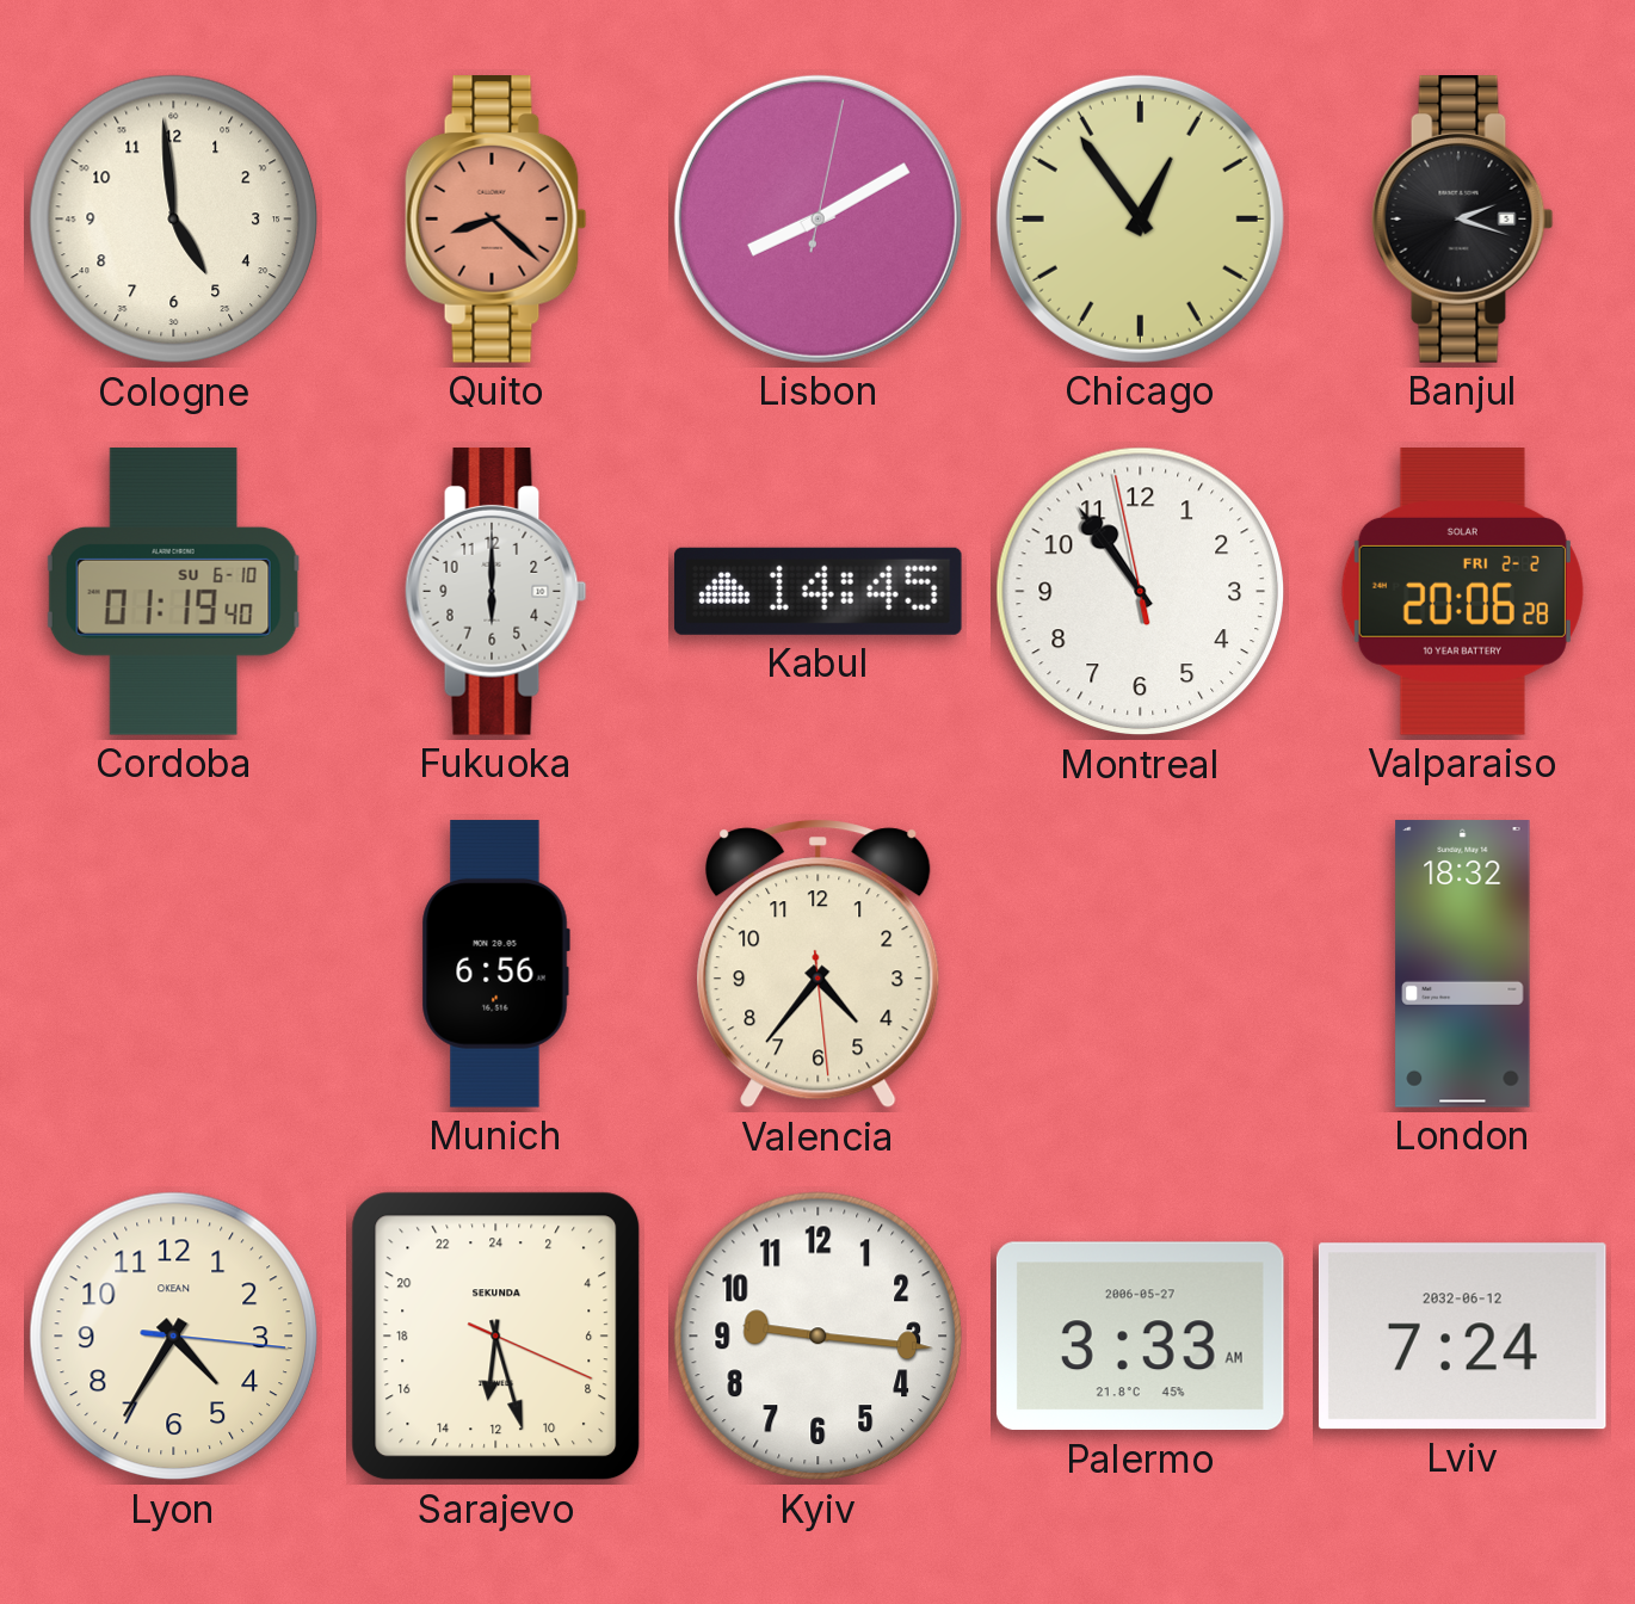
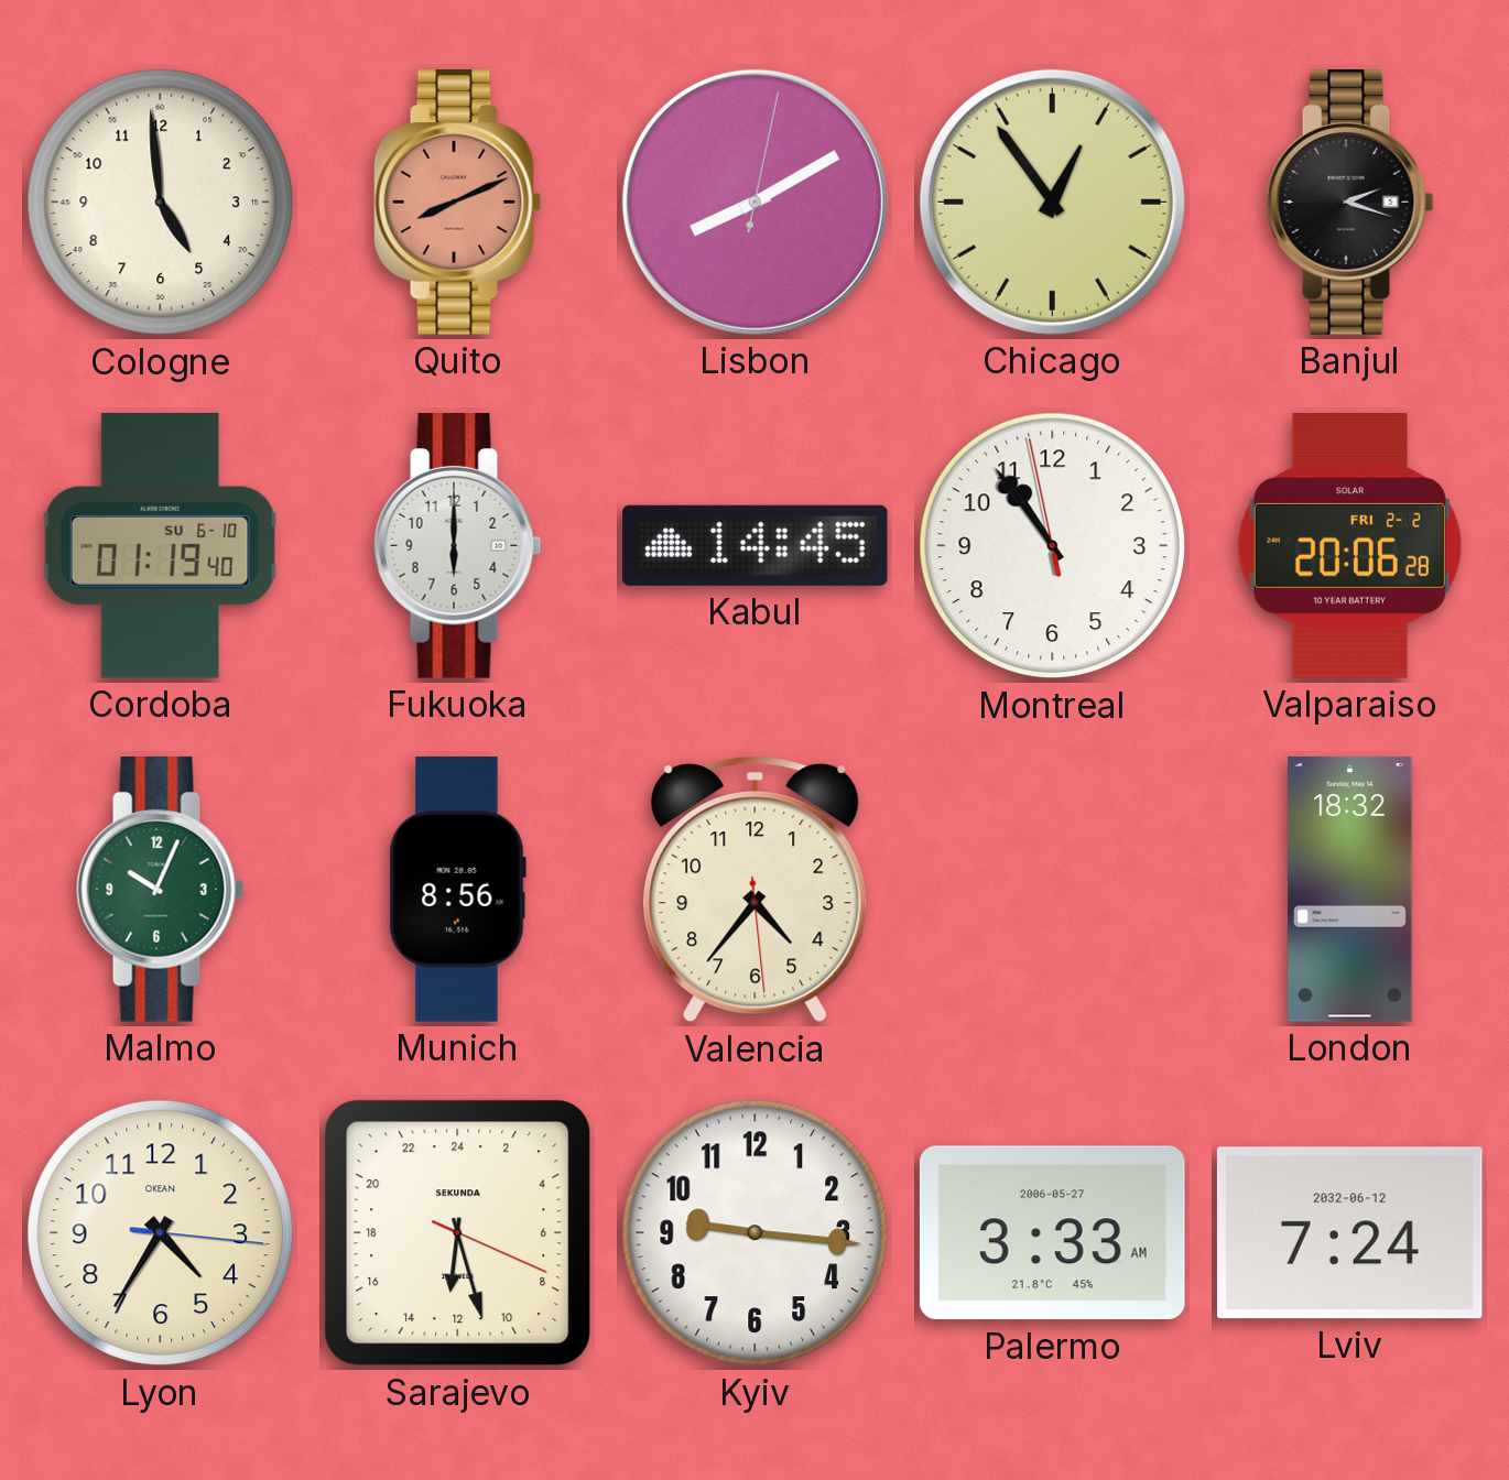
Quito: 8:22 -> 8:11
Malmo: none -> 10:04
Munich: 6:56 -> 8:56
